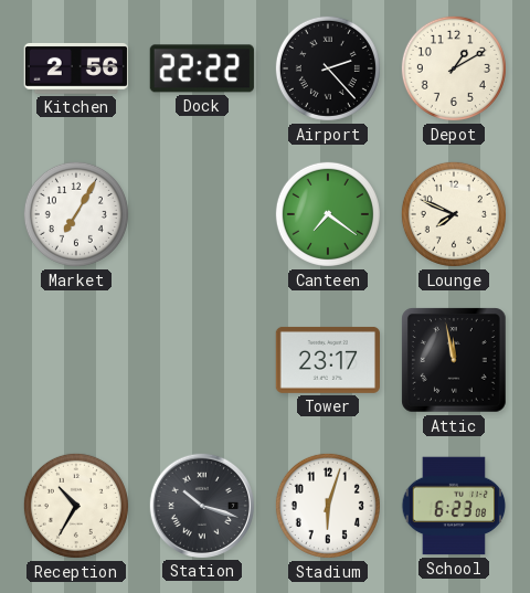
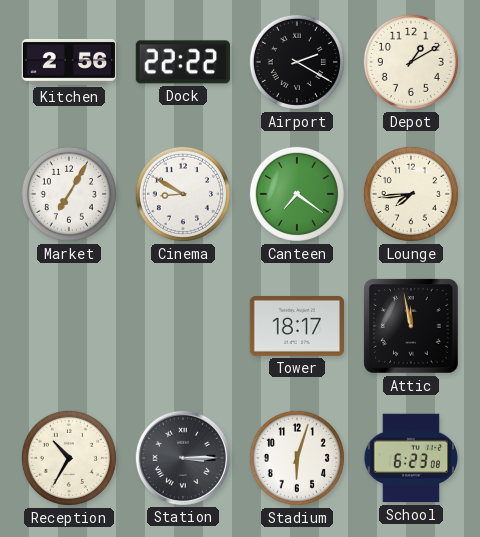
Airport: 2:23 -> 2:20
Cinema: none -> 8:50
Lounge: 7:49 -> 7:44
Tower: 23:17 -> 18:17
Station: 10:18 -> 3:15
